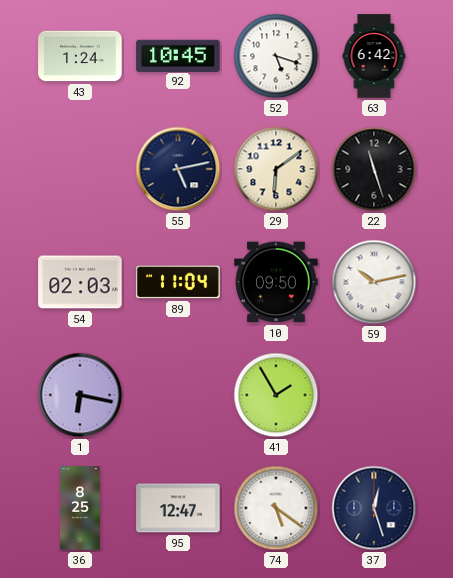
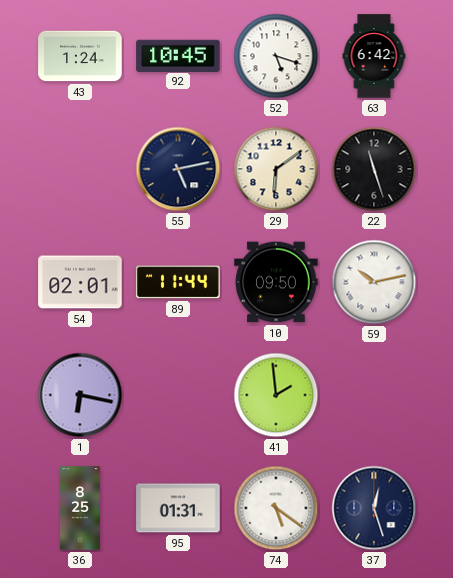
54: 02:03 -> 02:01
89: 11:04 -> 11:44
41: 1:55 -> 1:59
95: 12:47 -> 01:31
